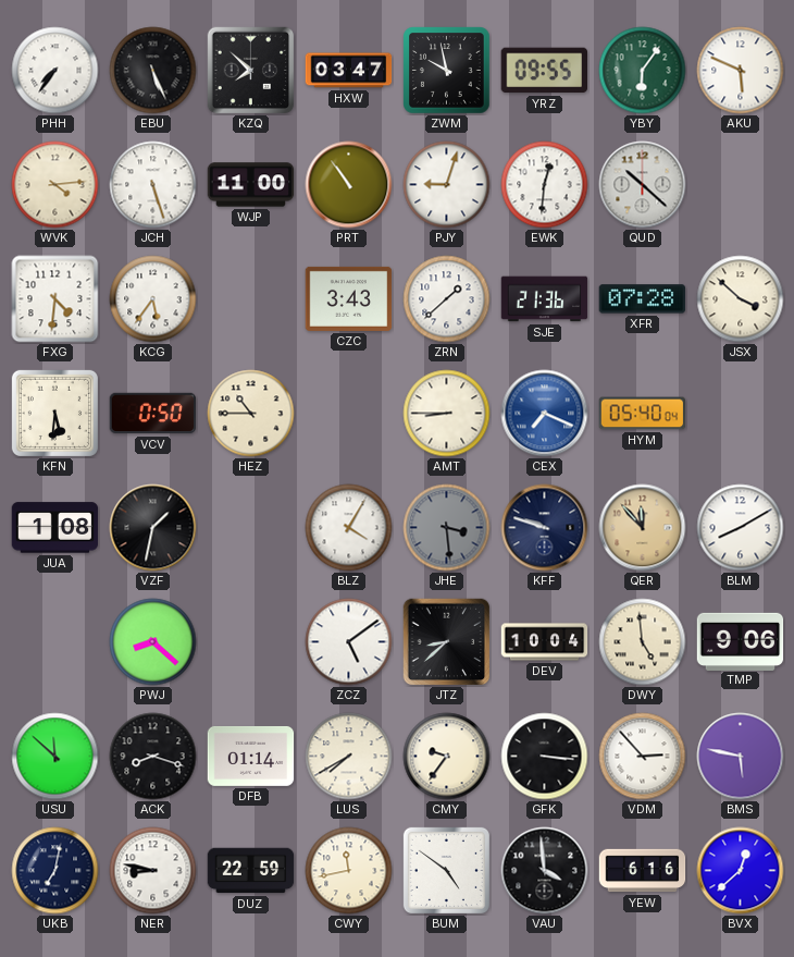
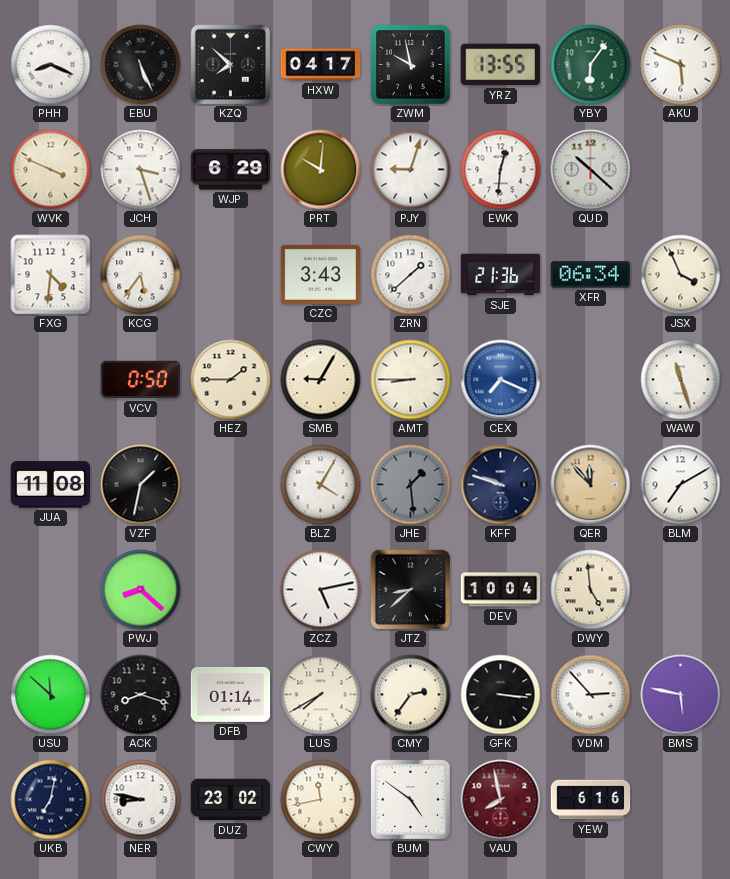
PHH: 7:36 -> 8:19
HXW: 03:47 -> 04:17
YRZ: 09:55 -> 13:55
WVK: 4:14 -> 3:49
JCH: 5:27 -> 3:27
WJP: 11:00 -> 6:29
PRT: 10:54 -> 10:01
XFR: 07:28 -> 06:34
JSX: 3:52 -> 3:56
KFN: 5:31 -> none
HEZ: 10:45 -> 1:45
SMB: none -> 9:05
HYM: 05:40 -> none
WAW: none -> 11:27
JUA: 1:08 -> 11:08
JHE: 3:29 -> 1:29
BLM: 8:10 -> 7:10
ZCZ: 5:09 -> 5:13
TMP: 9:06 -> none
CMY: 9:36 -> 2:36
DUZ: 22:59 -> 23:02
VAU: 3:59 -> 7:58
VAU dial: black -> burgundy
BVX: 12:38 -> none
